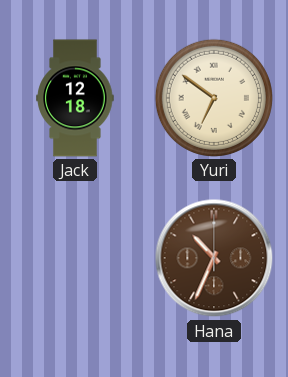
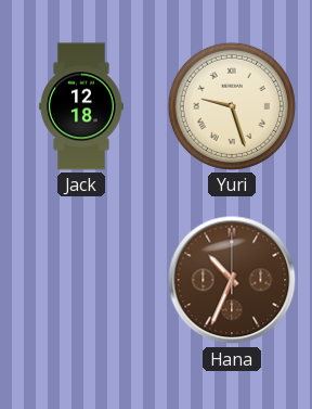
Yuri: 6:51 -> 9:27
